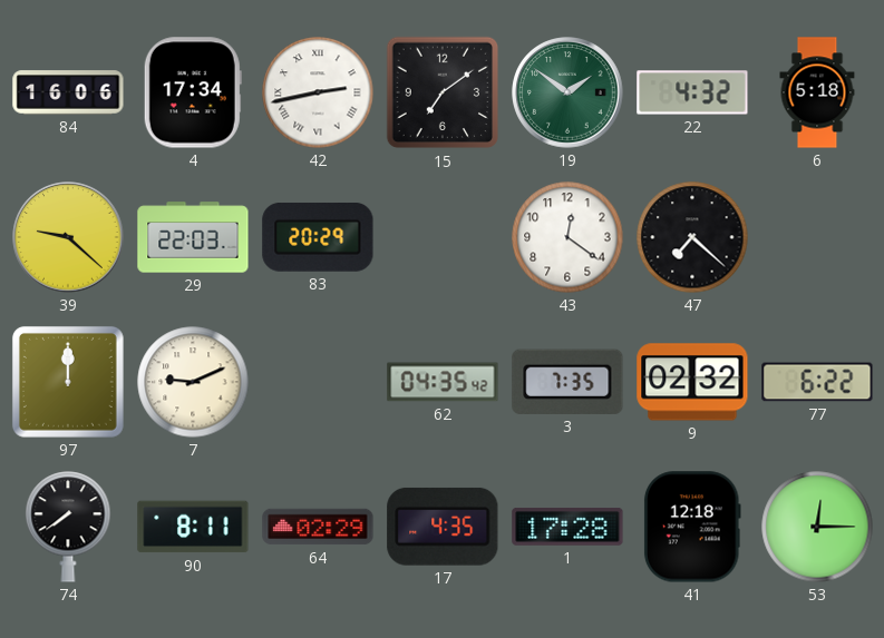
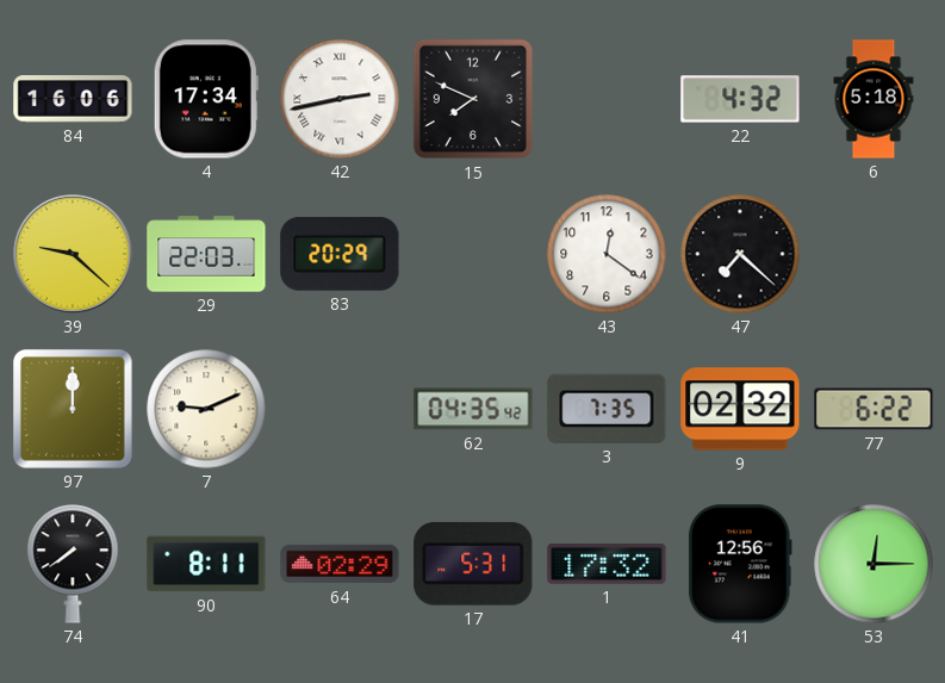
15: 7:09 -> 7:49
19: 1:51 -> none
17: 4:35 -> 5:31
1: 17:28 -> 17:32
41: 12:18 -> 12:56
